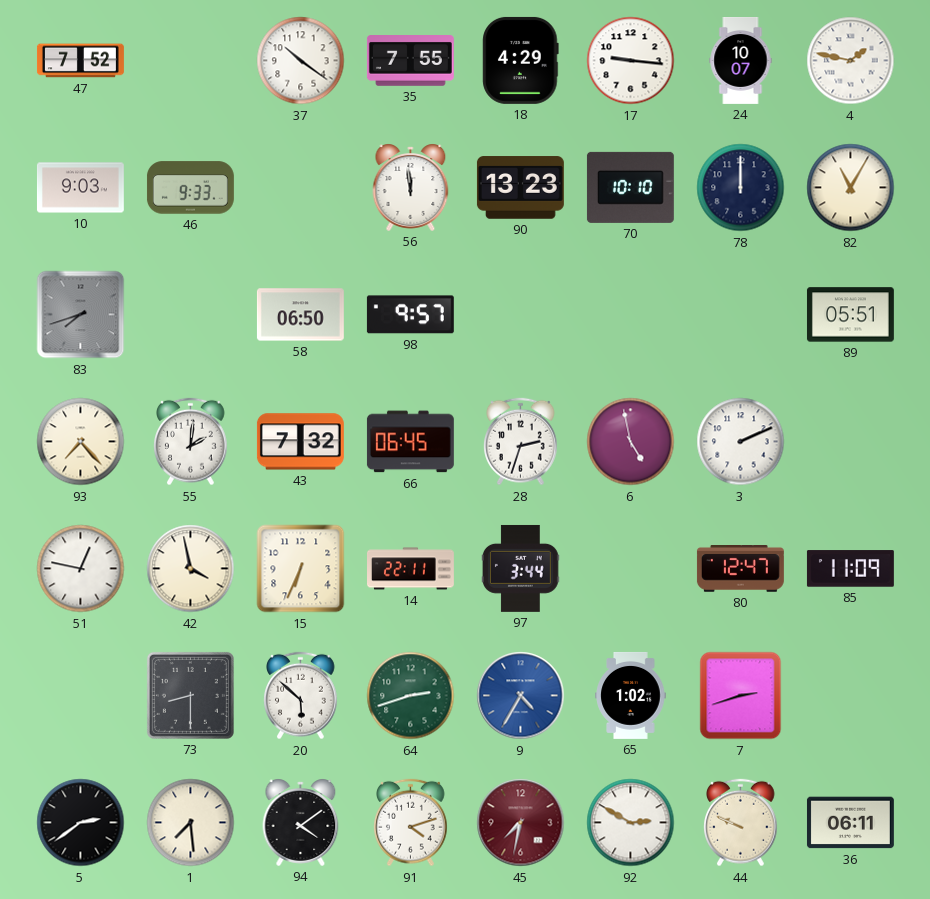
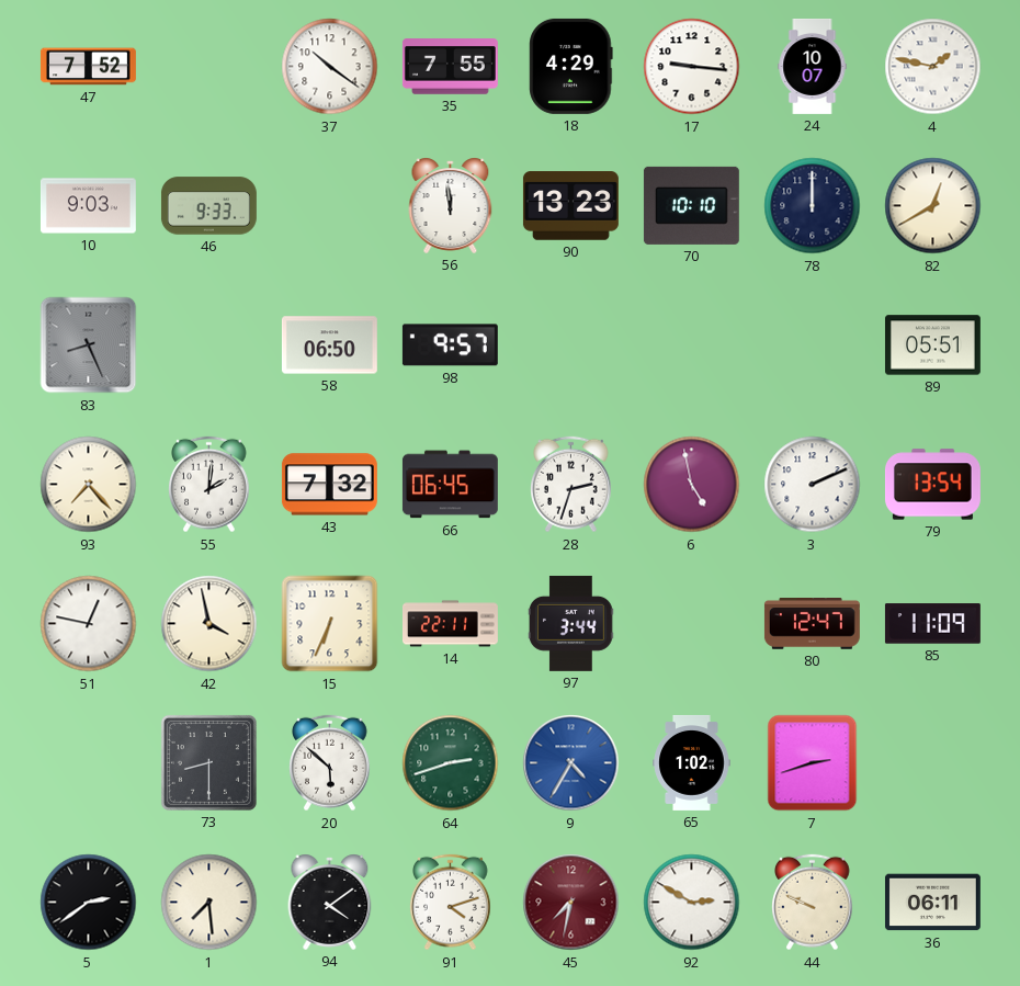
82: 11:05 -> 12:40
83: 7:42 -> 8:26
79: none -> 13:54
